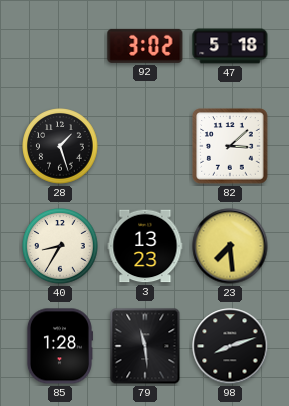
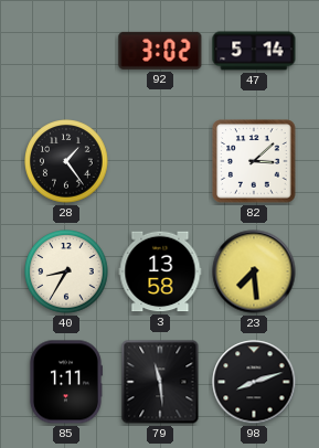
47: 5:18 -> 5:14
28: 1:27 -> 1:24
3: 13:23 -> 13:58
85: 1:28 -> 1:11
